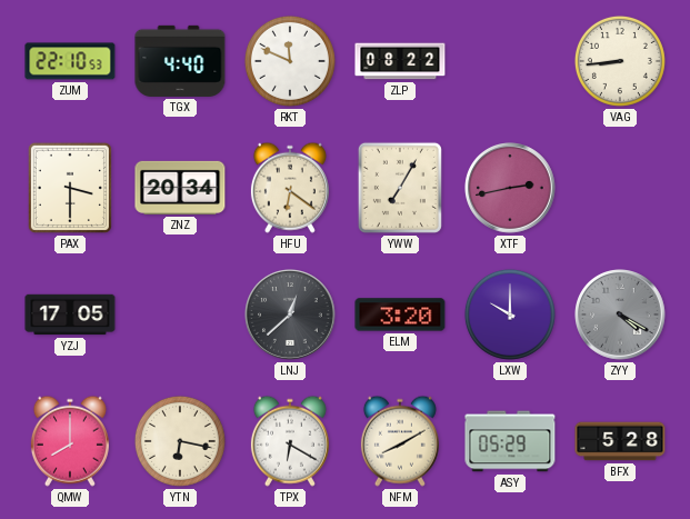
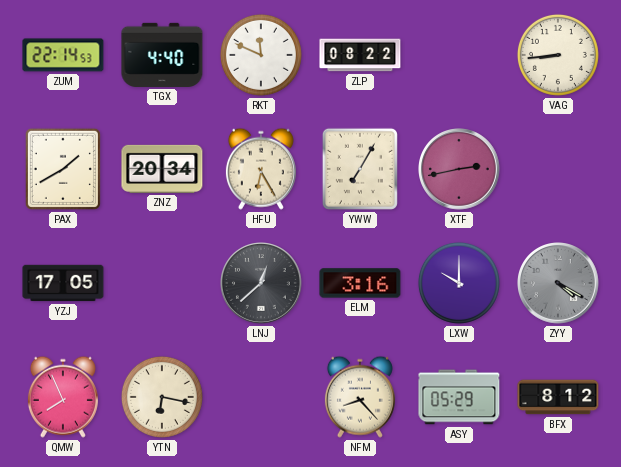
ZUM: 22:10 -> 22:14
PAX: 3:30 -> 1:40
HFU: 6:21 -> 6:25
ELM: 3:20 -> 3:16
QMW: 8:00 -> 7:56
TPX: 6:20 -> none
NFM: 8:10 -> 8:23
BFX: 5:28 -> 8:12
